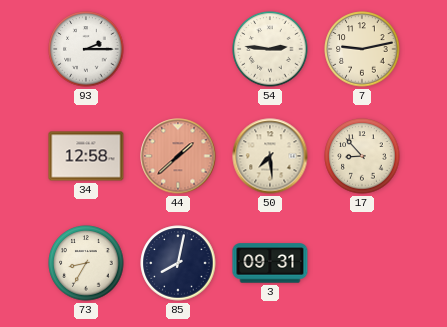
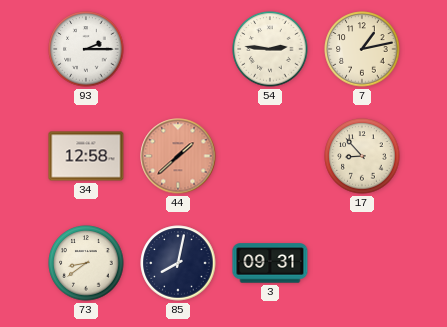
7: 9:13 -> 1:13
50: 7:29 -> none
73: 8:35 -> 8:39
